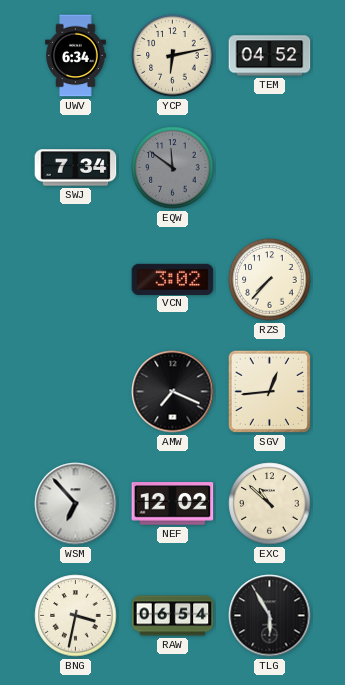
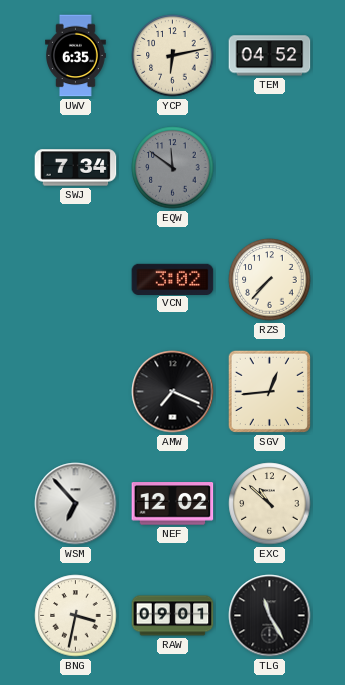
UWV: 6:34 -> 6:35
RAW: 06:54 -> 09:01
TLG: 5:55 -> 11:25
